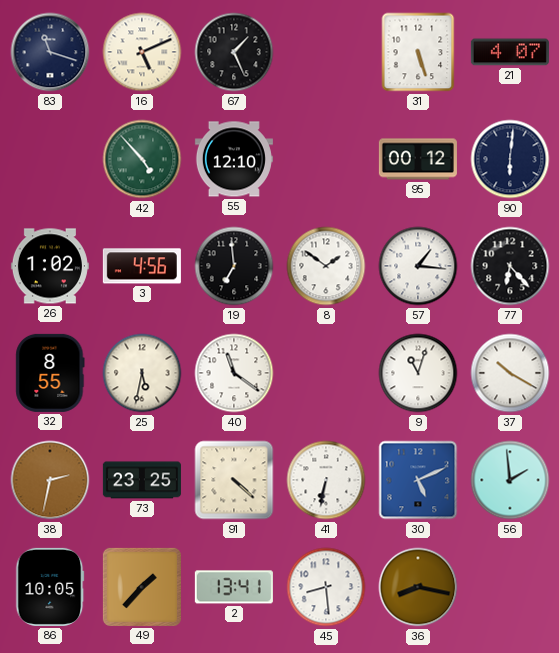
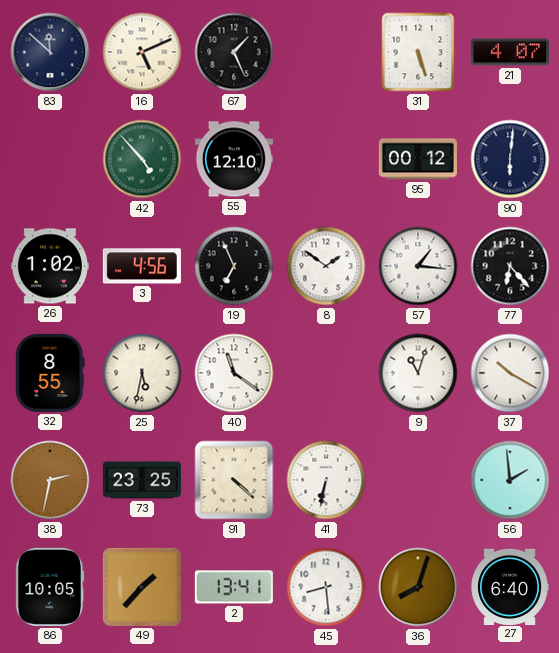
83: 11:18 -> 11:52
19: 6:59 -> 6:56
30: 5:11 -> none
36: 8:17 -> 8:03
27: none -> 6:40
